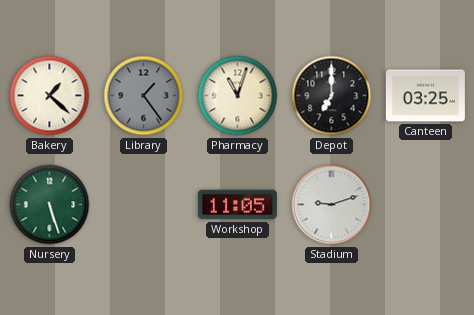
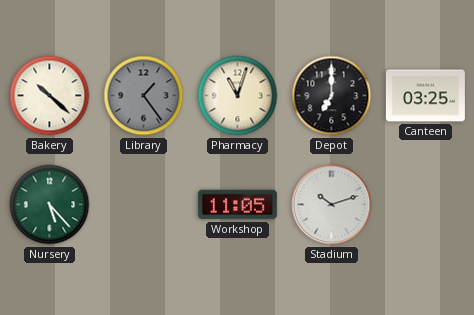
Bakery: 1:22 -> 10:22
Nursery: 5:27 -> 5:23
Stadium: 9:12 -> 10:12
